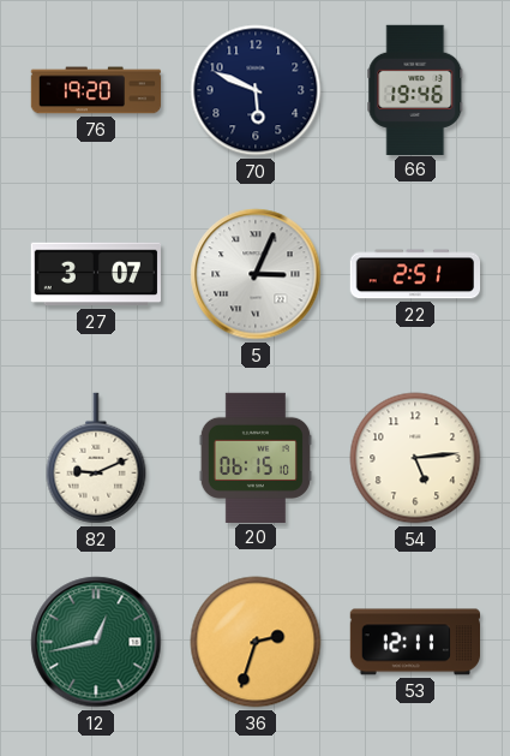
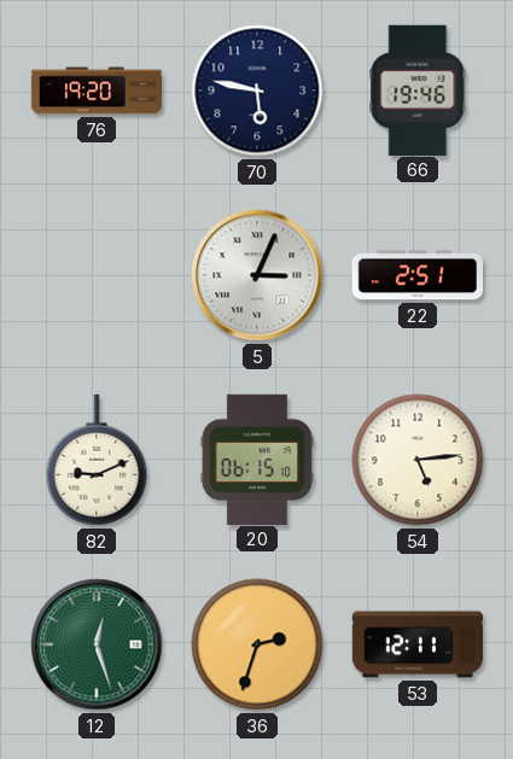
70: 5:49 -> 5:47
27: 3:07 -> none
12: 12:43 -> 12:27
